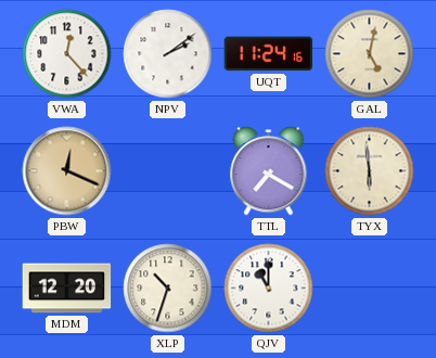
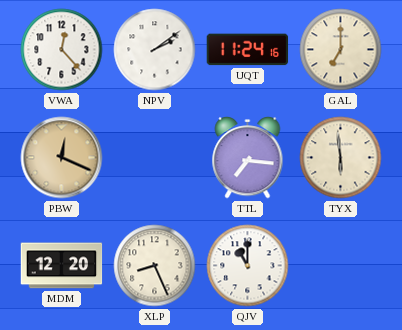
GAL: 5:02 -> 7:00
TTL: 7:20 -> 7:16
XLP: 10:33 -> 8:26
